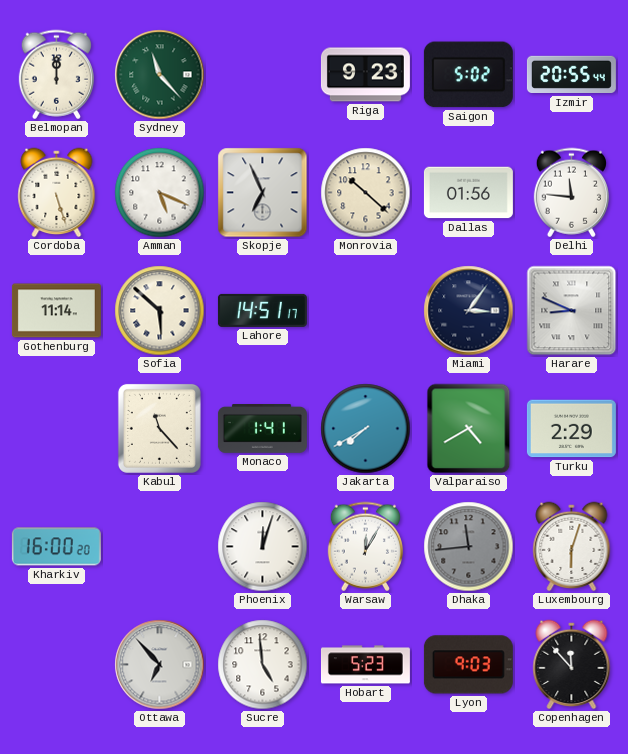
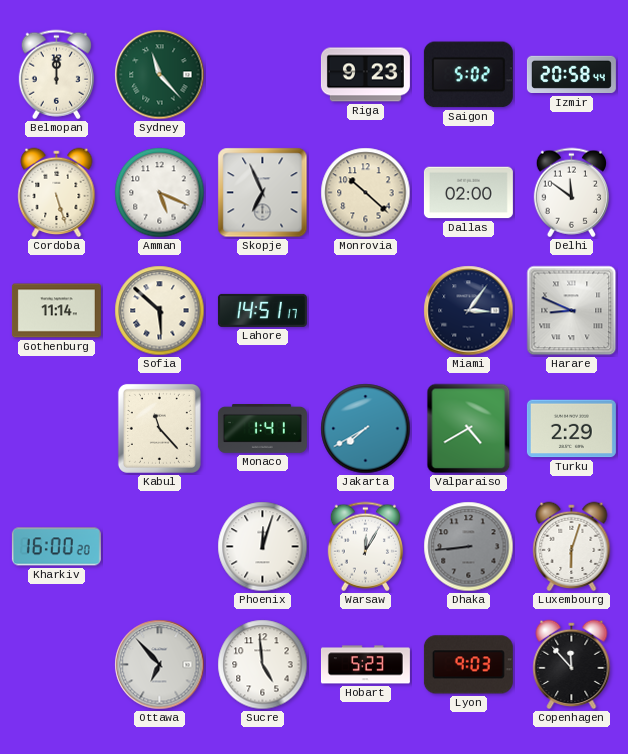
Izmir: 20:55 -> 20:58
Dallas: 01:56 -> 02:00
Delhi: 11:46 -> 11:51
Dhaka: 11:44 -> 8:44
